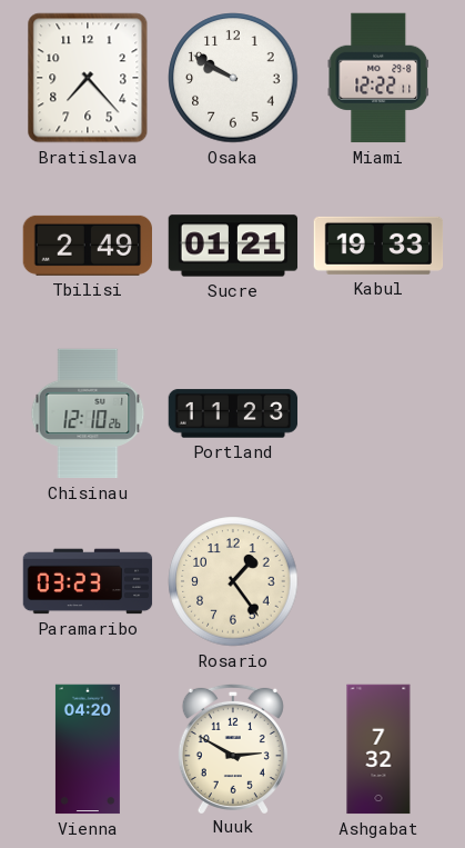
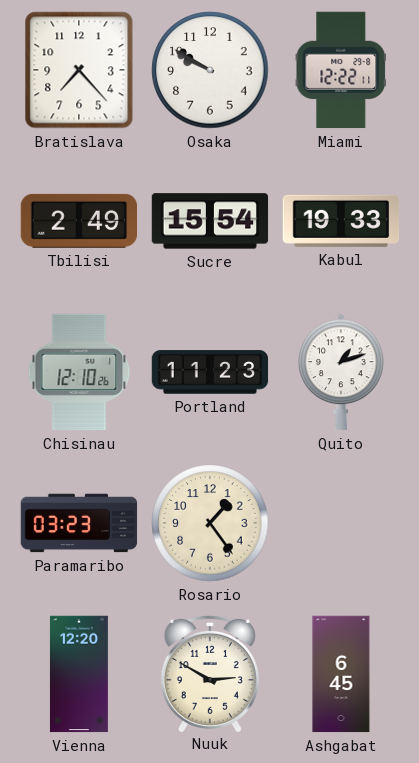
Sucre: 01:21 -> 15:54
Quito: none -> 1:12
Vienna: 04:20 -> 12:20
Ashgabat: 7:32 -> 6:45
